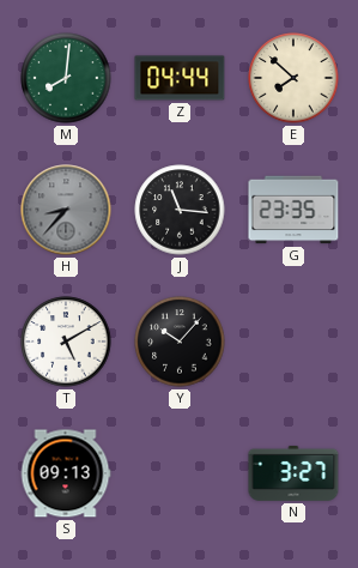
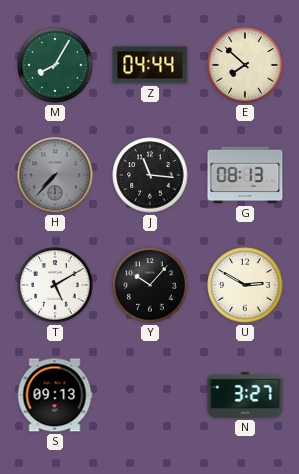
M: 8:01 -> 8:05
H: 8:37 -> 7:37
G: 23:35 -> 08:13
U: none -> 2:50
